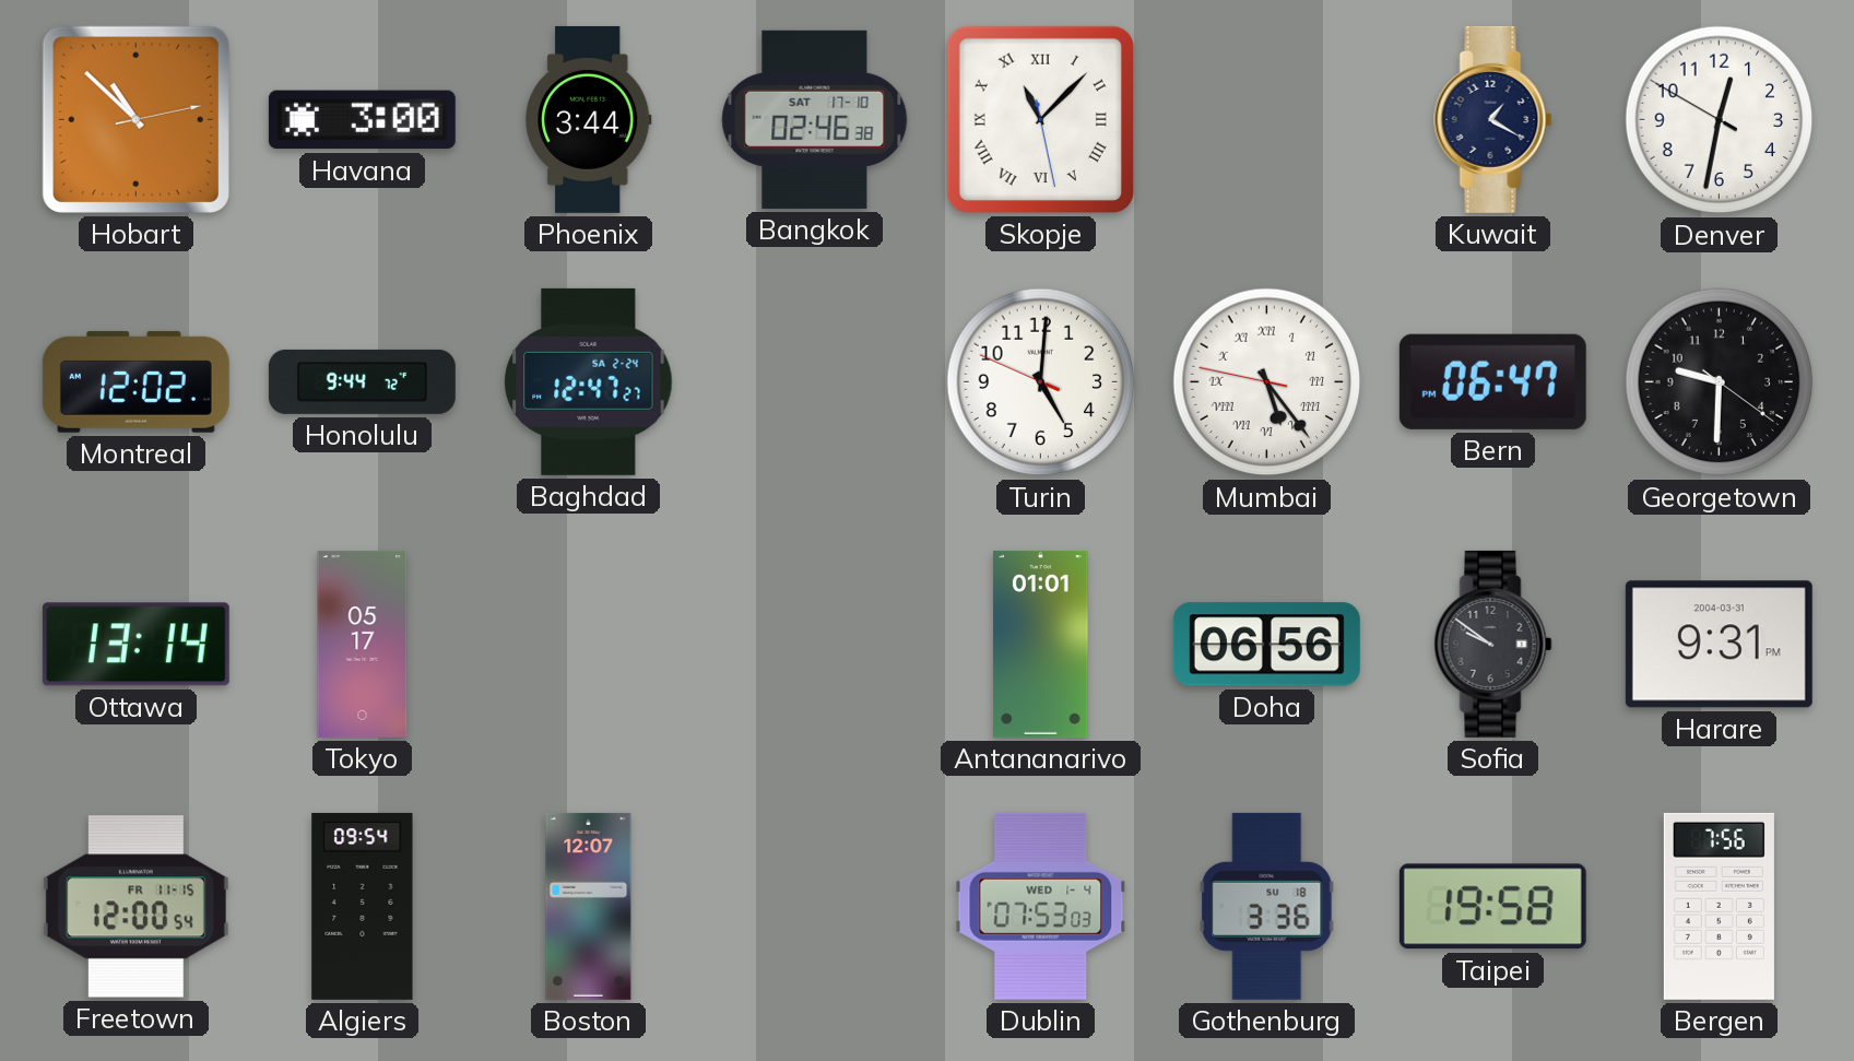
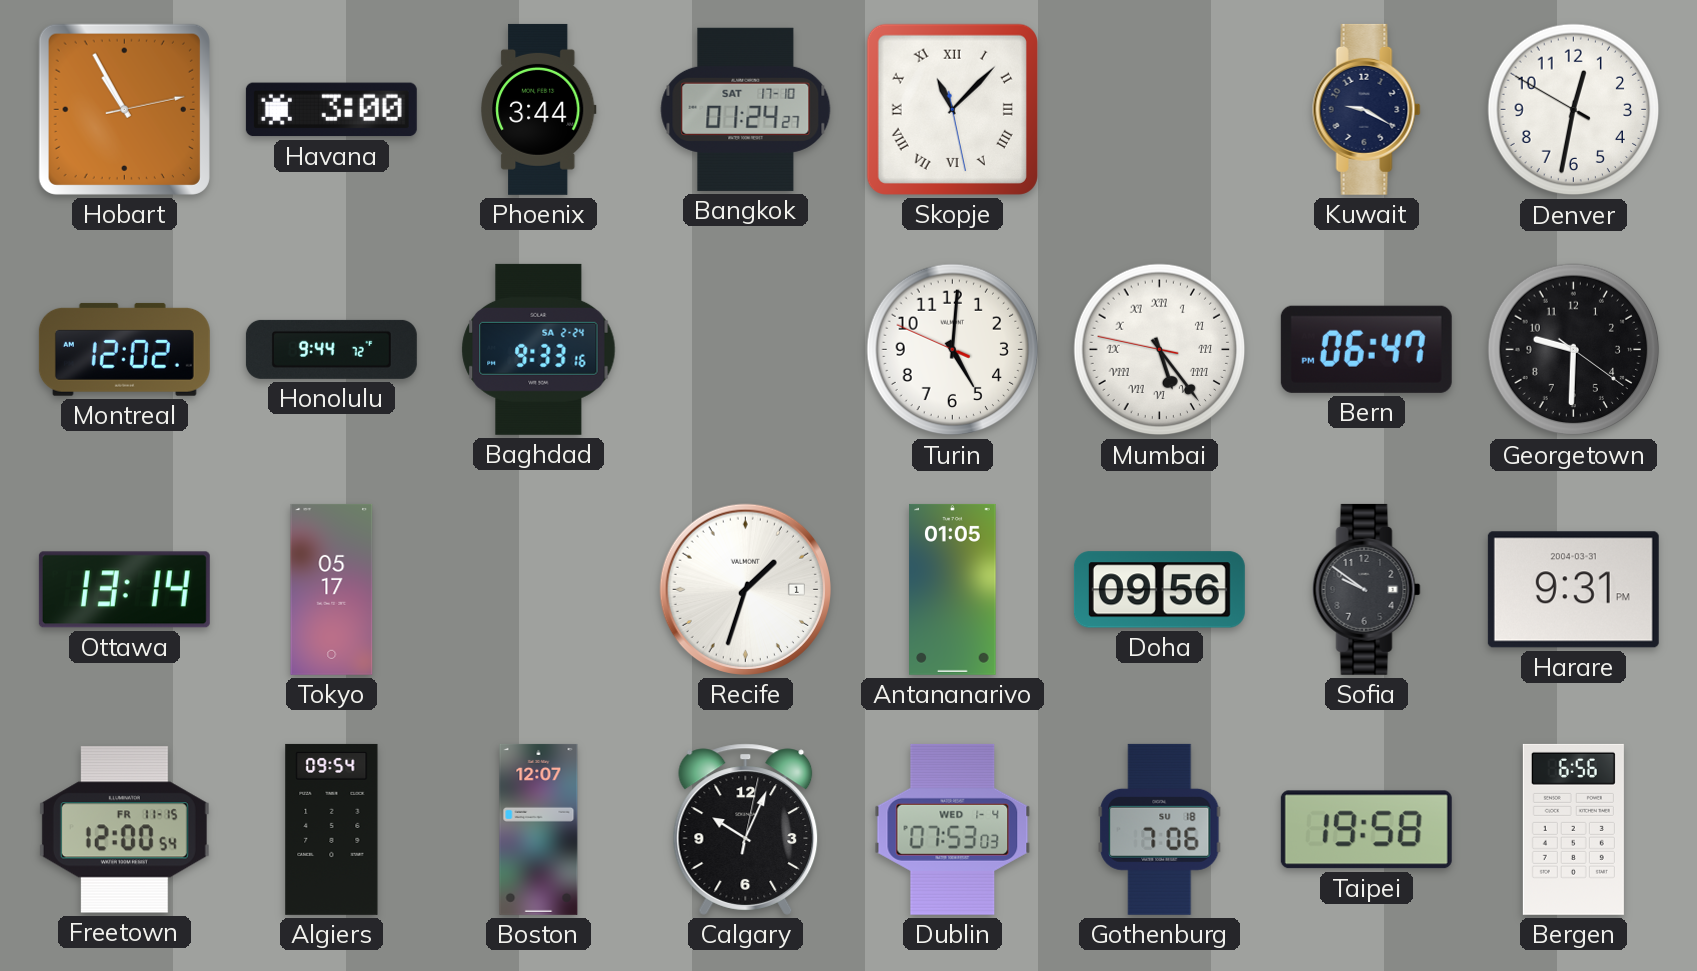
Hobart: 10:52 -> 10:55
Bangkok: 02:46 -> 01:24
Kuwait: 1:20 -> 9:20
Baghdad: 12:47 -> 9:33
Recife: none -> 1:33
Antananarivo: 01:01 -> 01:05
Doha: 06:56 -> 09:56
Calgary: none -> 10:04
Gothenburg: 3:36 -> 7:06
Bergen: 7:56 -> 6:56
